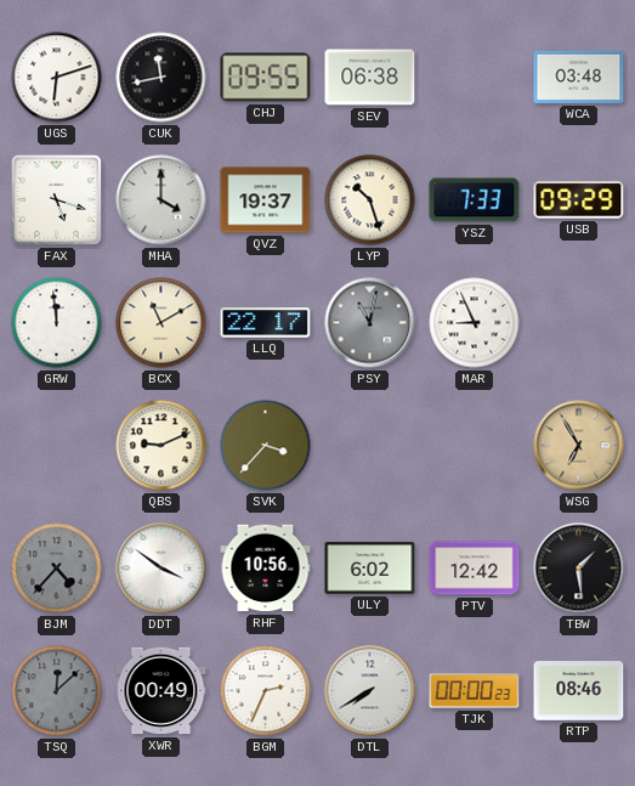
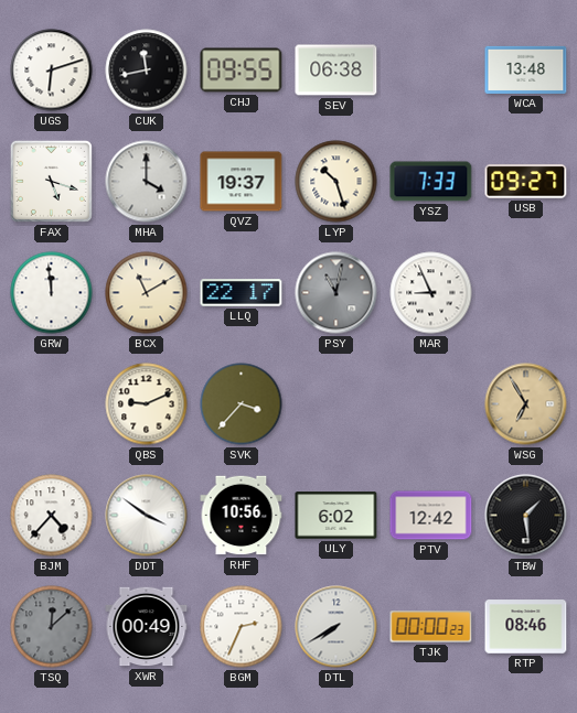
WCA: 03:48 -> 13:48
USB: 09:29 -> 09:27
BJM dial: grey -> white
